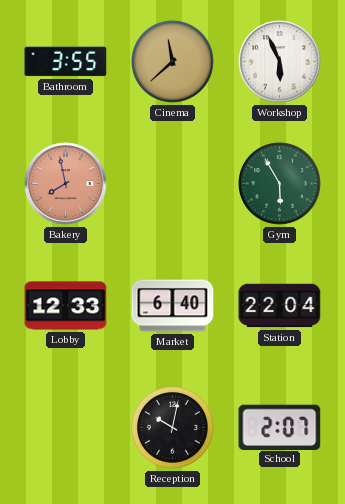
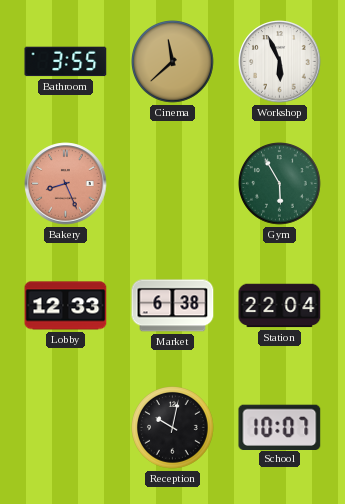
Bakery: 7:58 -> 8:26
Market: 6:40 -> 6:38
School: 2:07 -> 10:07
